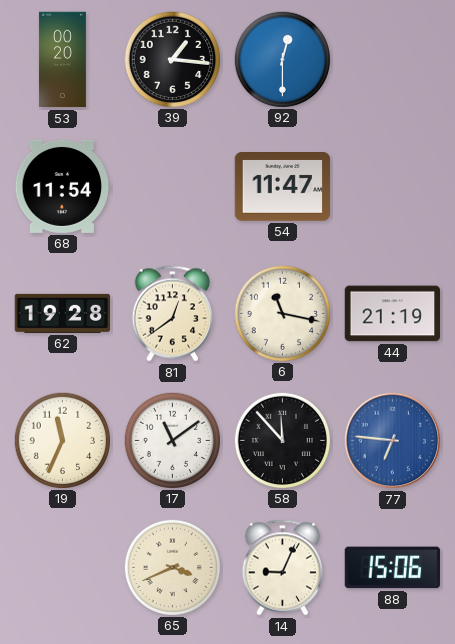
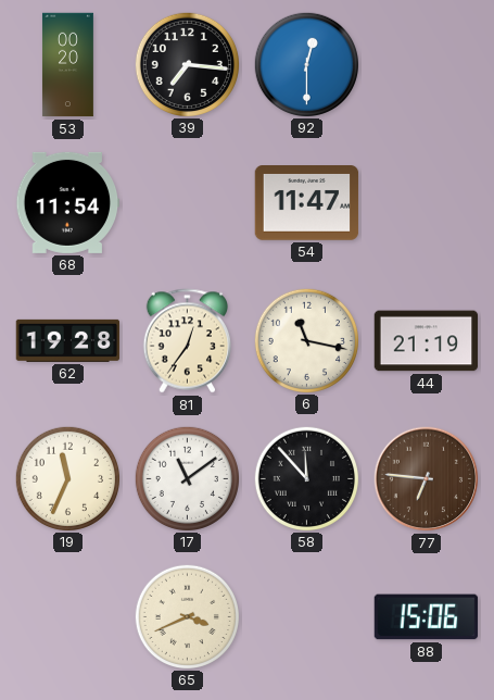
39: 1:16 -> 7:16
81: 12:39 -> 12:36
77 dial: blue -> brown
14: 9:04 -> none
